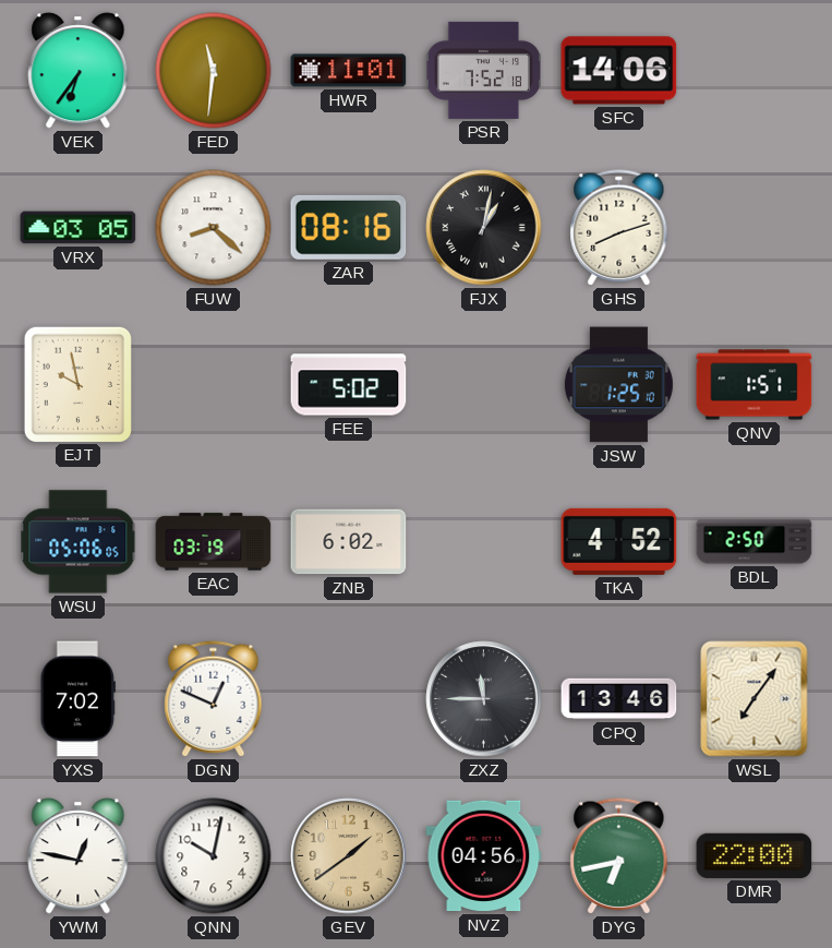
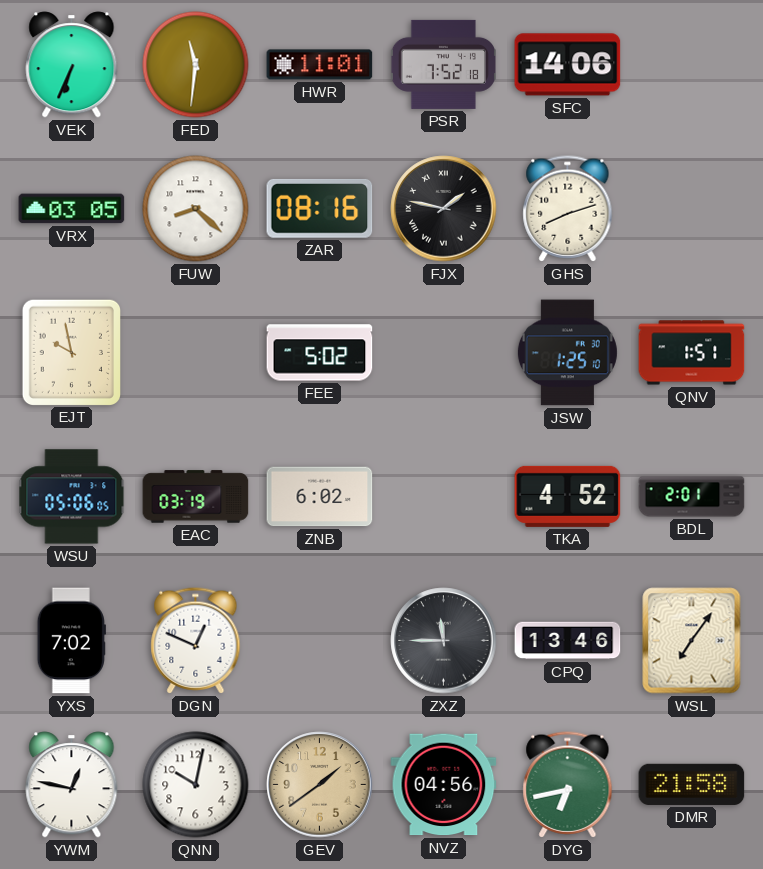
VEK: 6:36 -> 6:34
FJX: 1:02 -> 1:47
BDL: 2:50 -> 2:01
DMR: 22:00 -> 21:58
